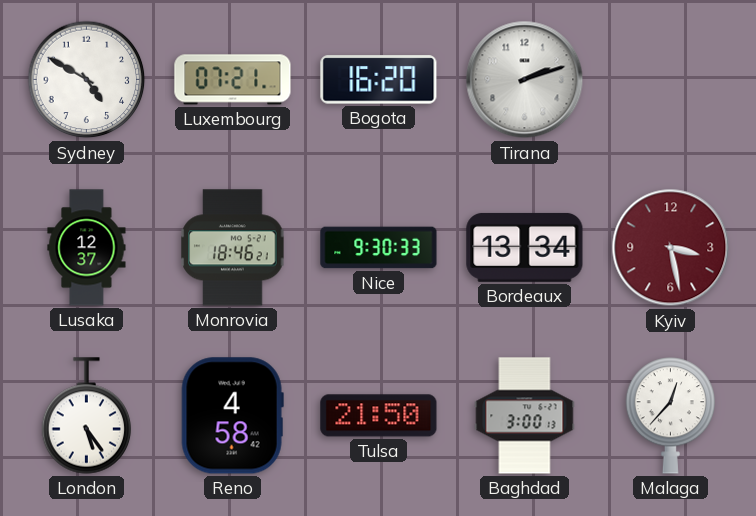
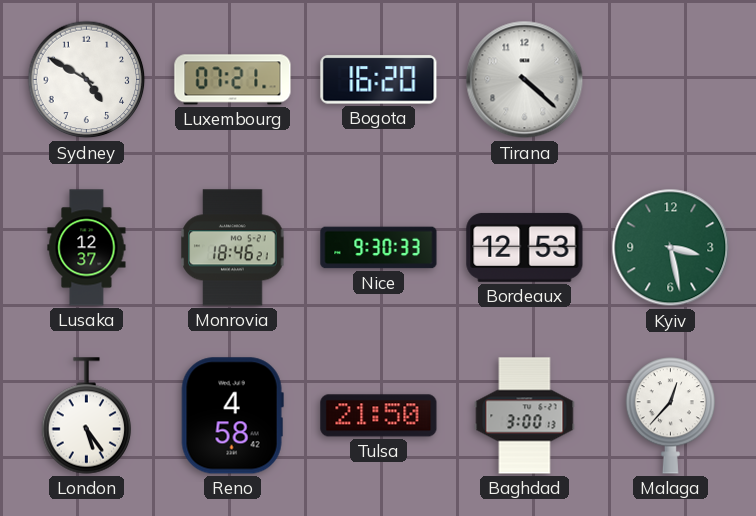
Tirana: 2:12 -> 4:22
Bordeaux: 13:34 -> 12:53
Kyiv dial: burgundy -> green
